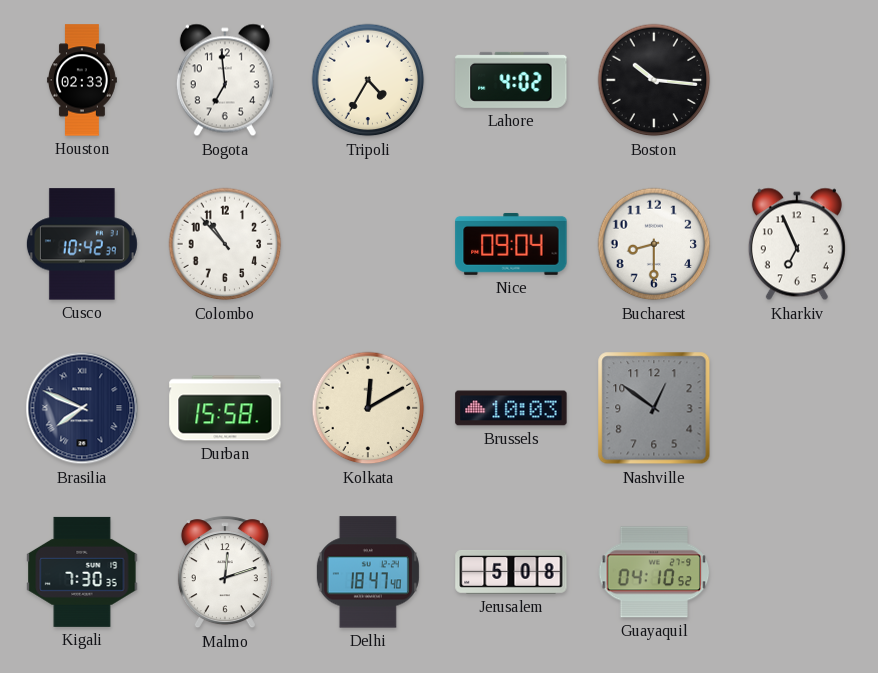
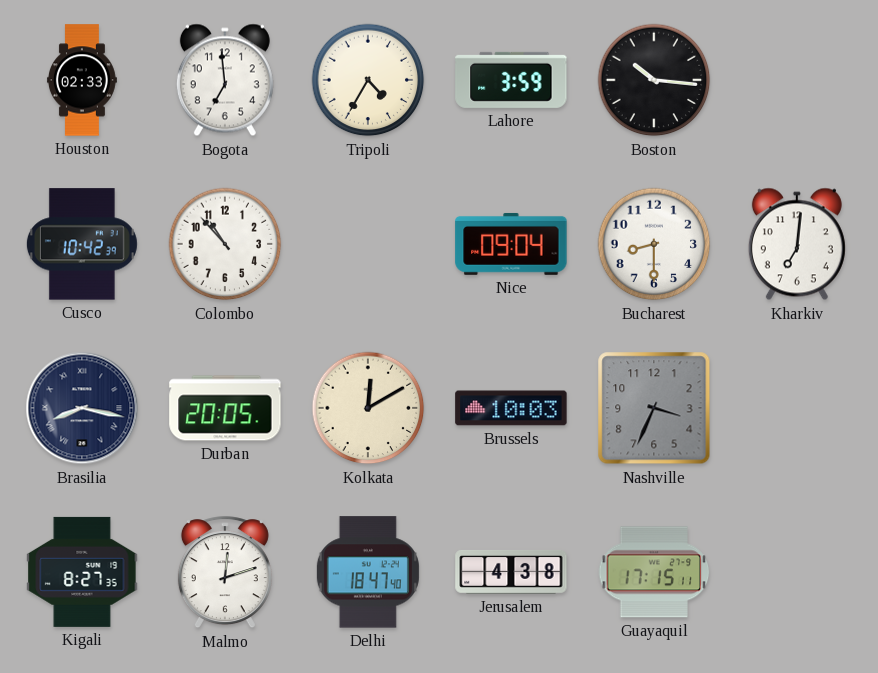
Lahore: 4:02 -> 3:59
Kharkiv: 6:56 -> 7:01
Brasilia: 7:49 -> 8:17
Durban: 15:58 -> 20:05
Nashville: 12:51 -> 3:34
Kigali: 7:30 -> 8:27
Jerusalem: 5:08 -> 4:38
Guayaquil: 04:10 -> 17:15
